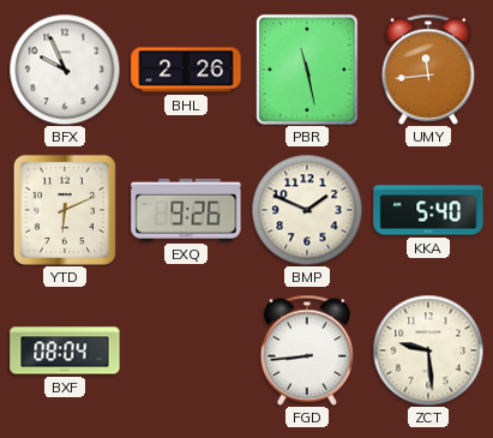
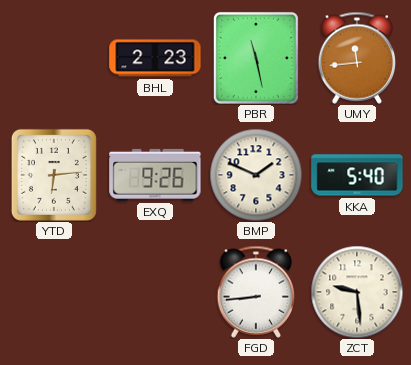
BFX: 9:56 -> none
BHL: 2:26 -> 2:23
YTD: 6:11 -> 6:14
BXF: 08:04 -> none
